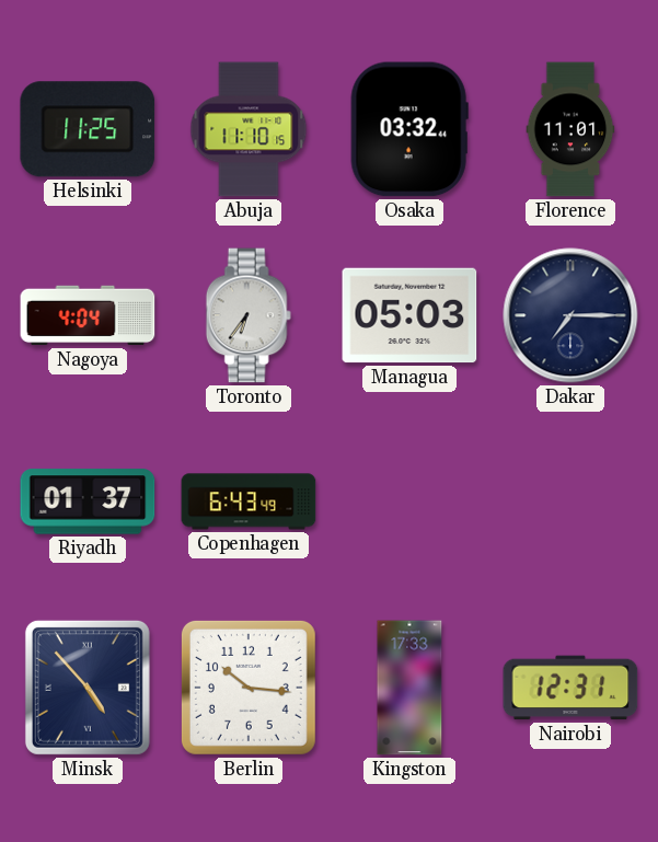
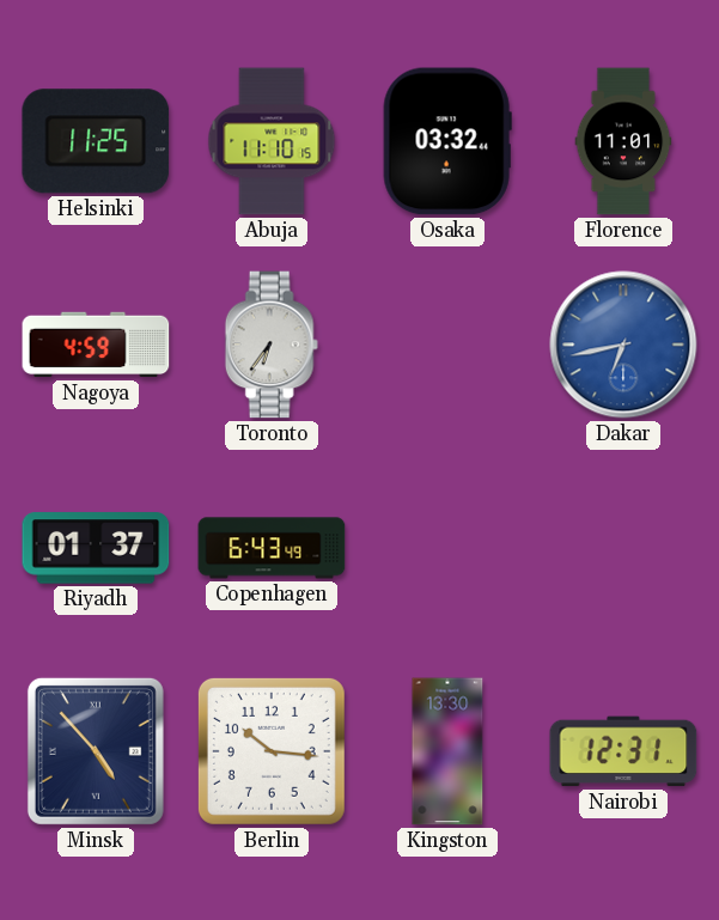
Nagoya: 4:04 -> 4:59
Managua: 05:03 -> none
Dakar: 7:15 -> 6:43
Dakar dial: navy -> blue
Kingston: 17:33 -> 13:30
